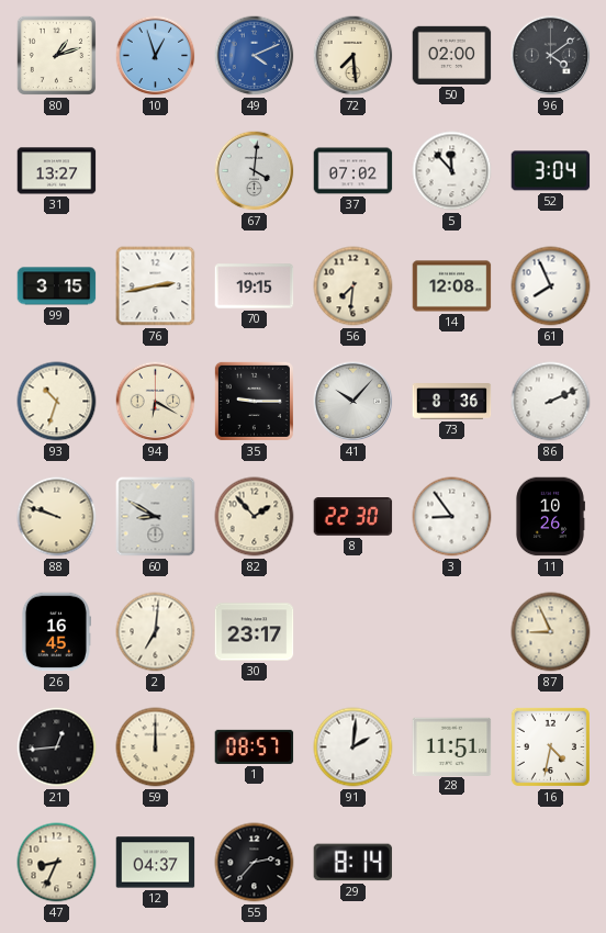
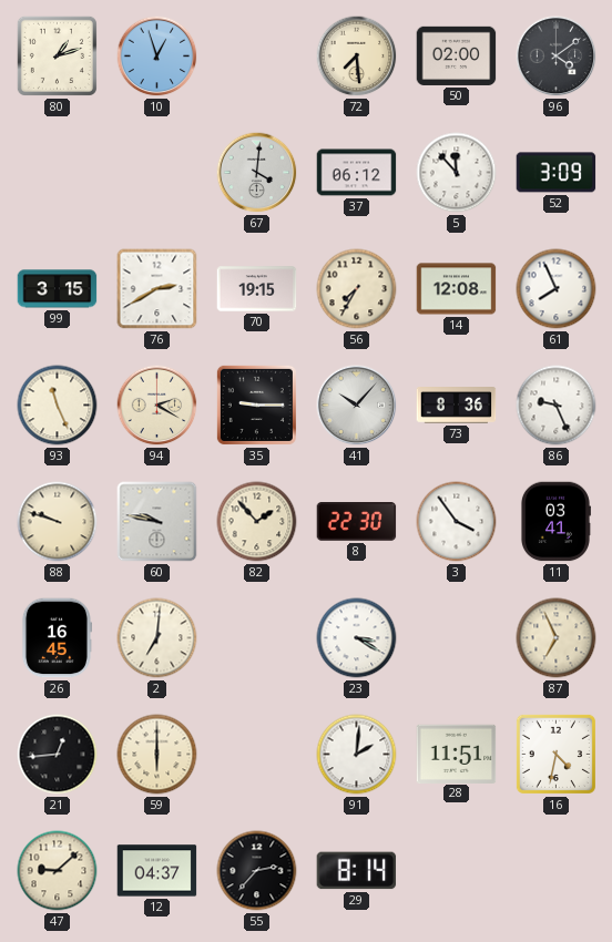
49: 4:11 -> none
31: 13:27 -> none
37: 07:02 -> 06:12
52: 3:04 -> 3:09
76: 2:43 -> 2:40
56: 7:31 -> 7:35
93: 10:33 -> 11:26
94: 6:20 -> 2:20
86: 2:11 -> 9:26
60: 8:50 -> 9:47
3: 8:54 -> 3:54
11: 10:26 -> 03:41
30: 23:17 -> none
23: none -> 3:20
87: 8:56 -> 6:56
59: 12:00 -> 6:00
1: 08:57 -> none
47: 8:34 -> 9:08
